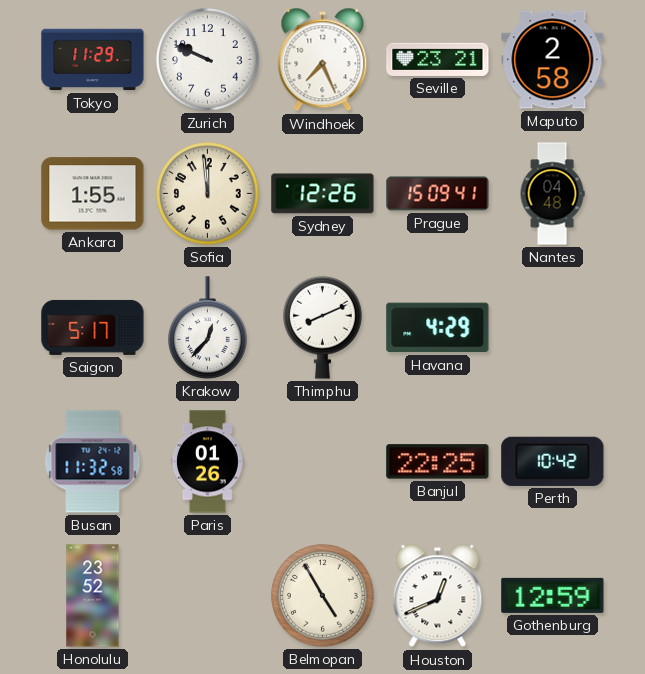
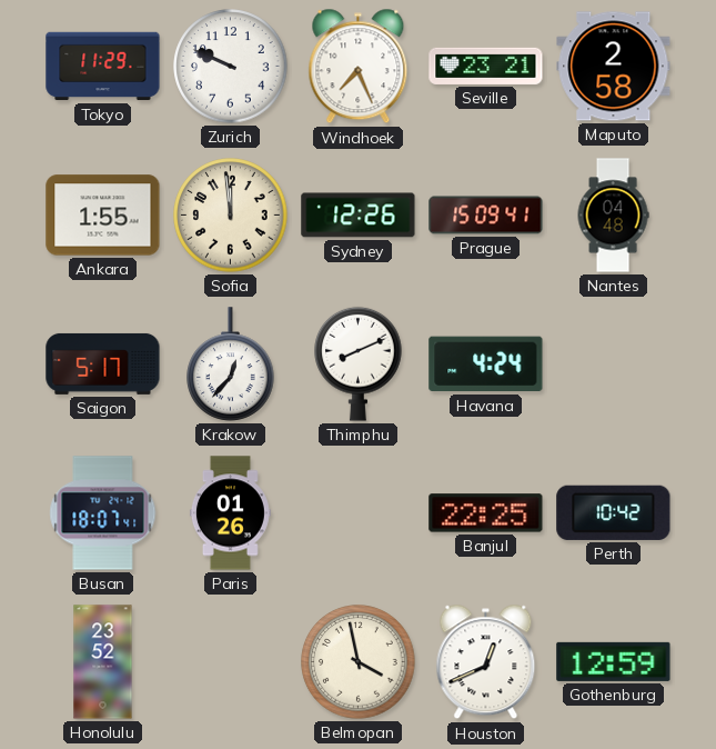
Havana: 4:29 -> 4:24
Busan: 11:32 -> 18:07
Belmopan: 4:55 -> 3:58
